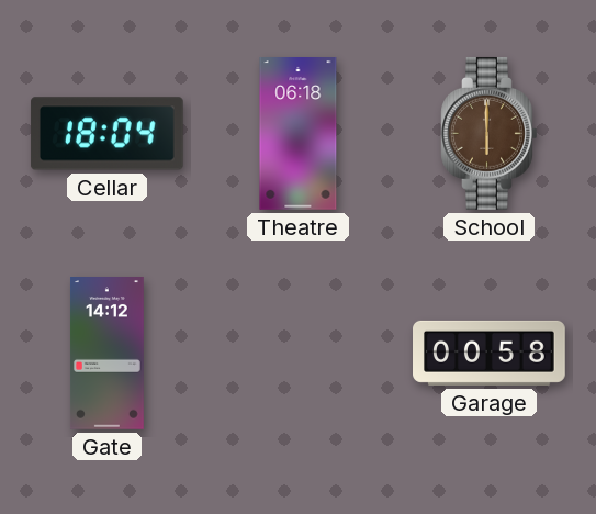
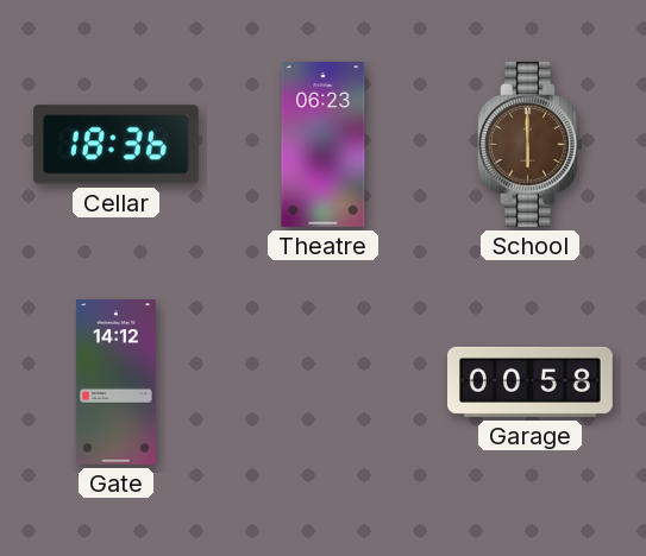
Cellar: 18:04 -> 18:36
Theatre: 06:18 -> 06:23
